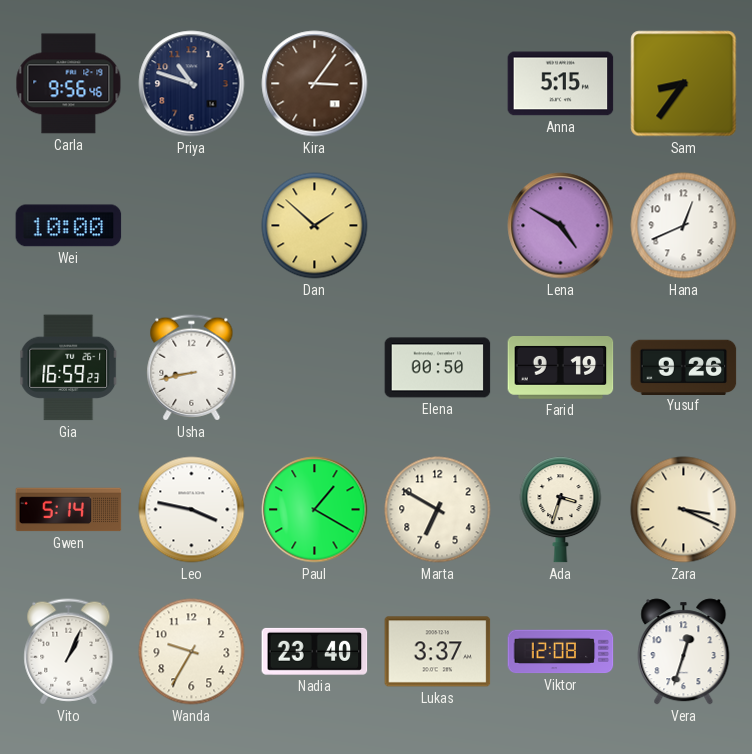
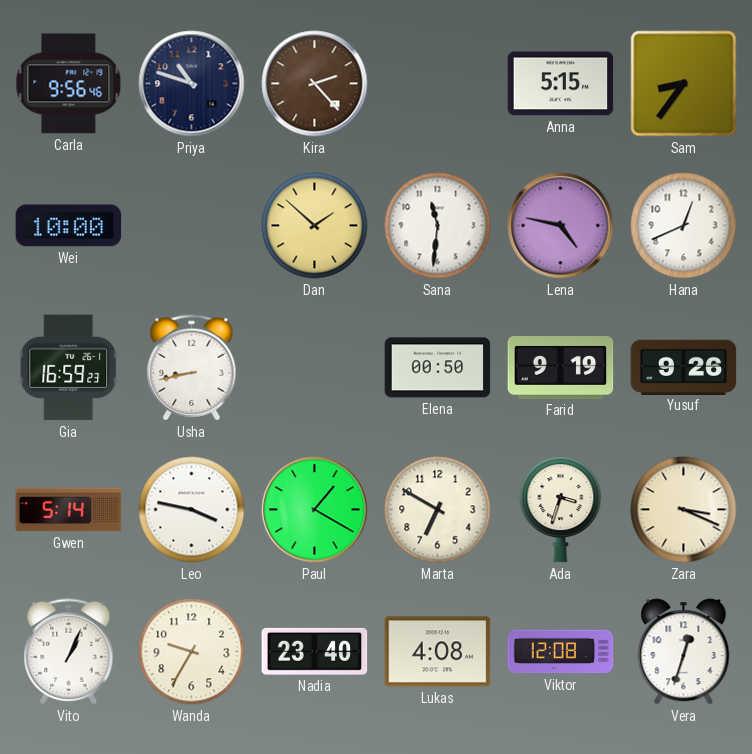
Kira: 3:06 -> 2:23
Sana: none -> 11:31
Lena: 4:50 -> 4:47
Lukas: 3:37 -> 4:08
